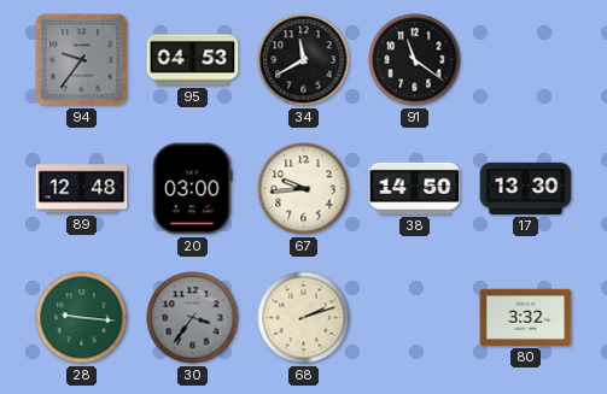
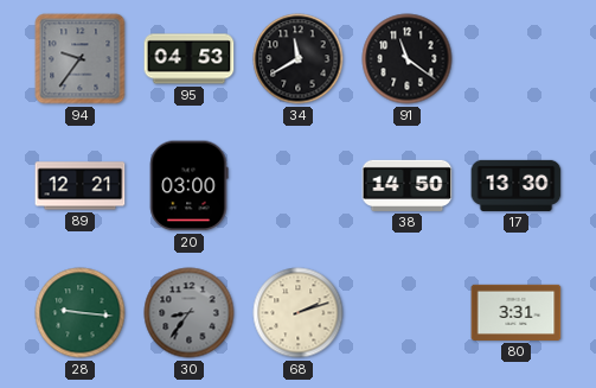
89: 12:48 -> 12:21
67: 9:44 -> none
30: 3:36 -> 8:36
80: 3:32 -> 3:31
